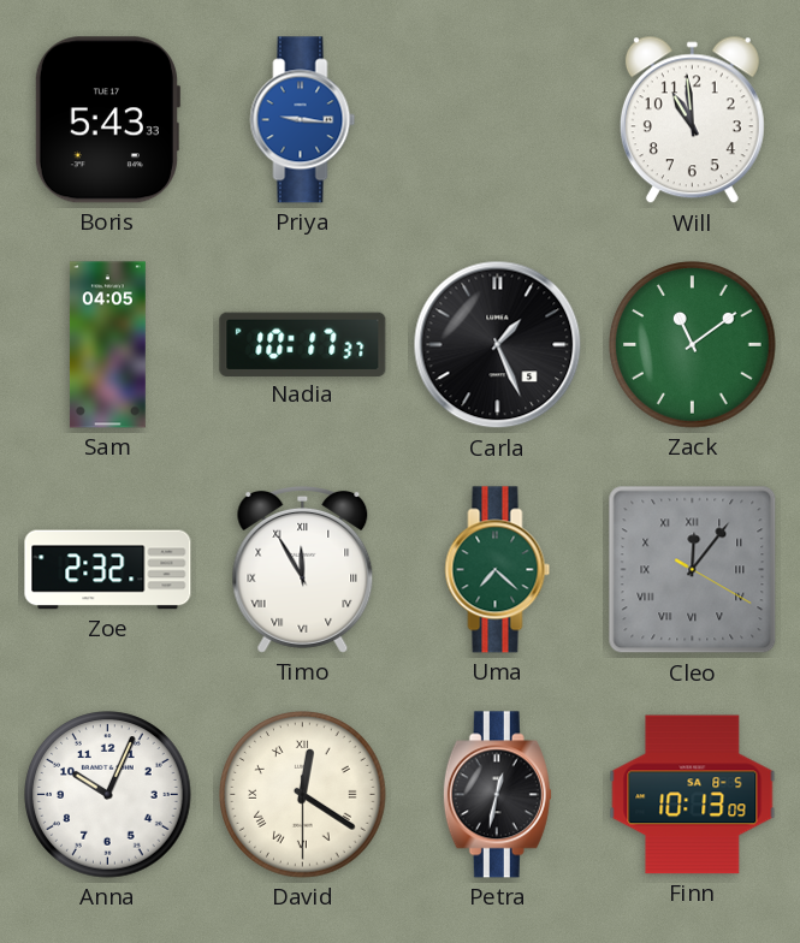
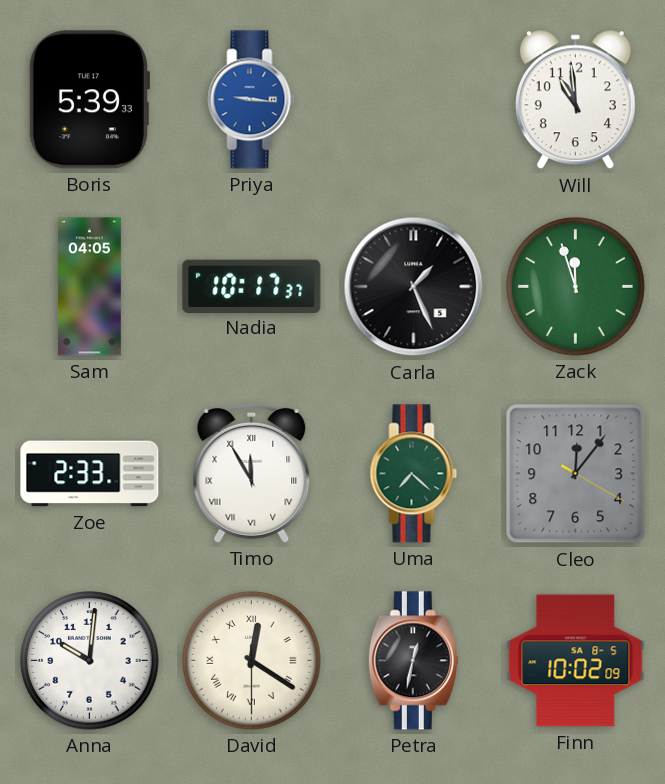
Boris: 5:43 -> 5:39
Zack: 11:09 -> 11:57
Zoe: 2:32 -> 2:33
Cleo numerals: Roman -> Arabic
Anna: 10:04 -> 10:01
Finn: 10:13 -> 10:02
